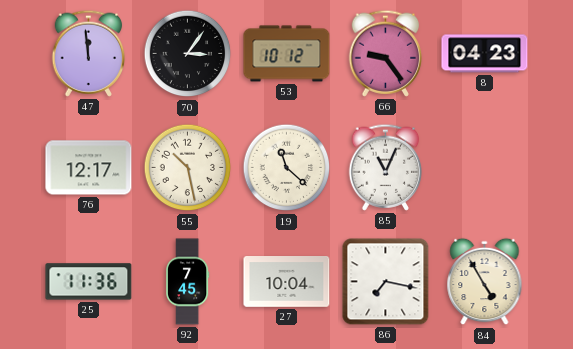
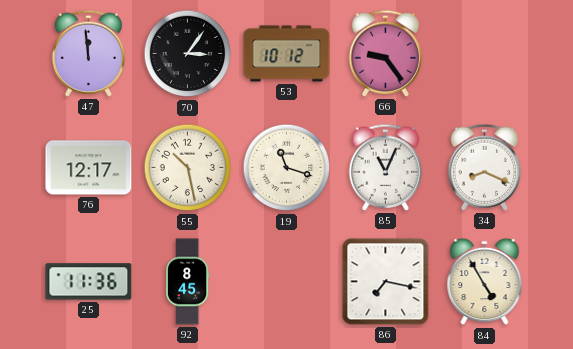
8: 04:23 -> none
19: 11:22 -> 11:18
34: none -> 8:19
92: 7:45 -> 8:45
27: 10:04 -> none
